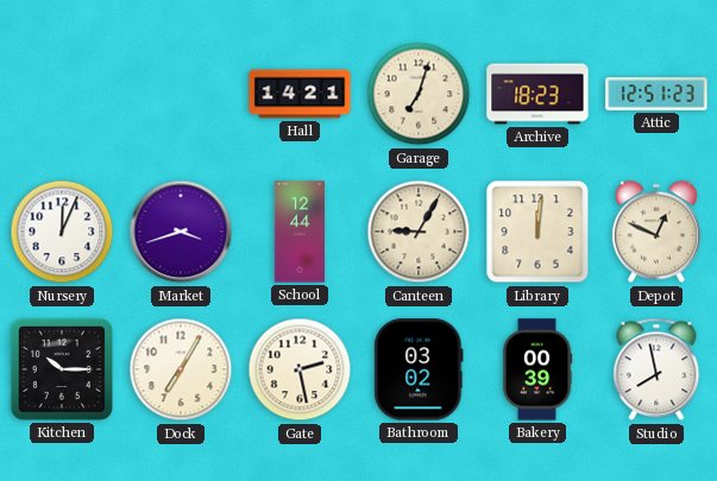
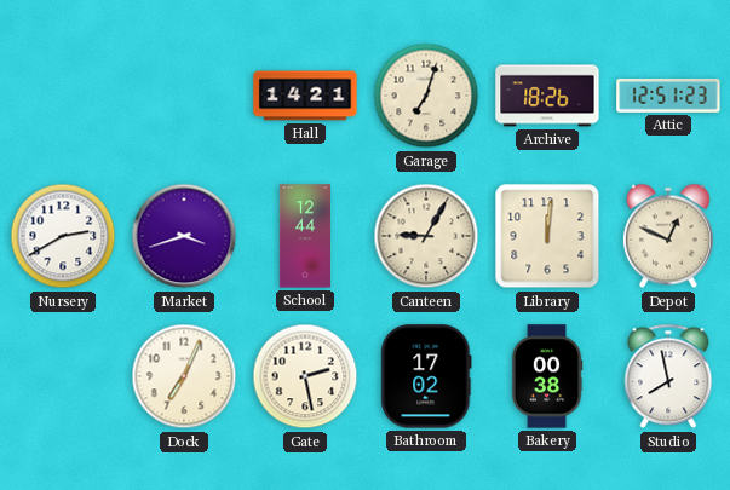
Archive: 18:23 -> 18:26
Nursery: 12:04 -> 2:40
Kitchen: 10:15 -> none
Dock: 7:05 -> 7:04
Bathroom: 03:02 -> 17:02
Bakery: 00:39 -> 00:38
